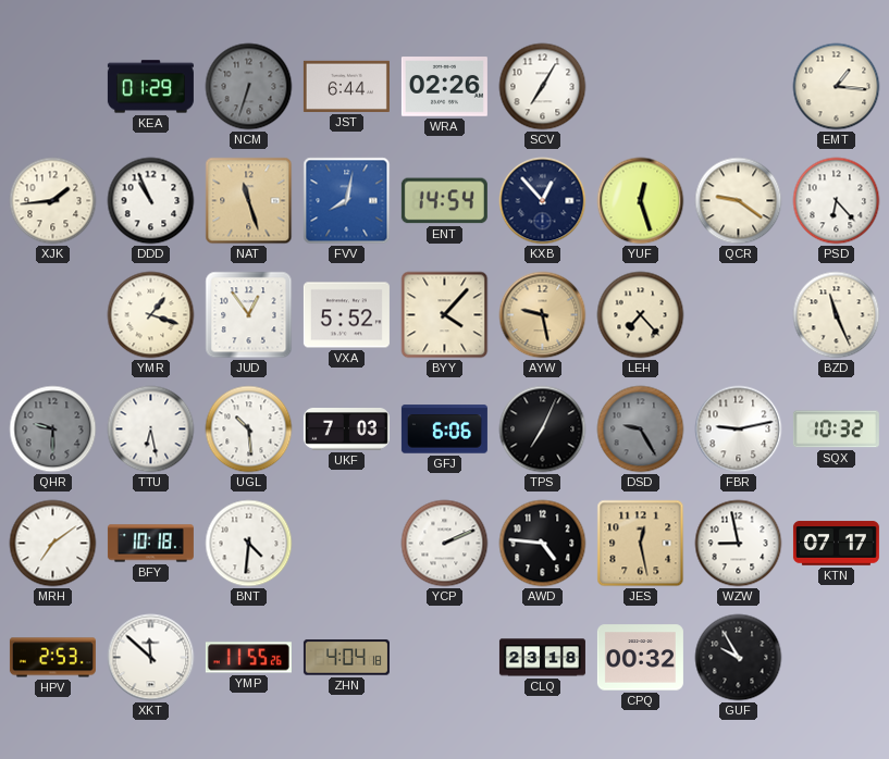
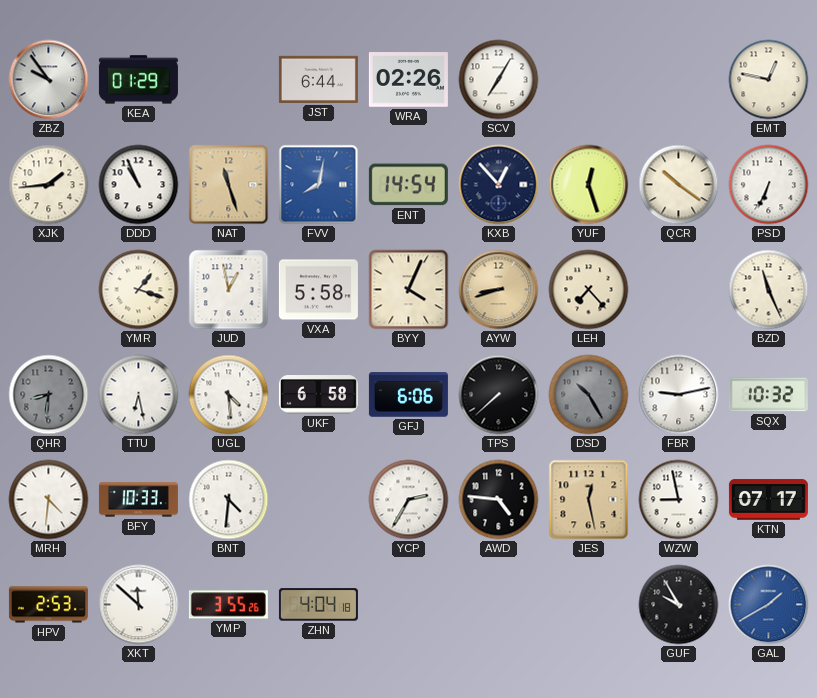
ZBZ: none -> 9:54
NCM: 6:33 -> none
EMT: 1:16 -> 12:47
QCR: 9:21 -> 10:21
PSD: 6:23 -> 6:34
JUD: 12:54 -> 12:58
VXA: 5:52 -> 5:58
BYY: 4:07 -> 4:04
AYW: 9:28 -> 8:42
QHR: 9:30 -> 8:31
UGL: 10:29 -> 4:29
UKF: 7:03 -> 6:58
TPS: 7:04 -> 7:38
DSD: 9:25 -> 10:25
MRH: 7:09 -> 4:31
BFY: 10:18 -> 10:33
YCP: 2:11 -> 2:35
YMP: 11:55 -> 3:55
CLQ: 23:18 -> none
CPQ: 00:32 -> none
GAL: none -> 1:40
